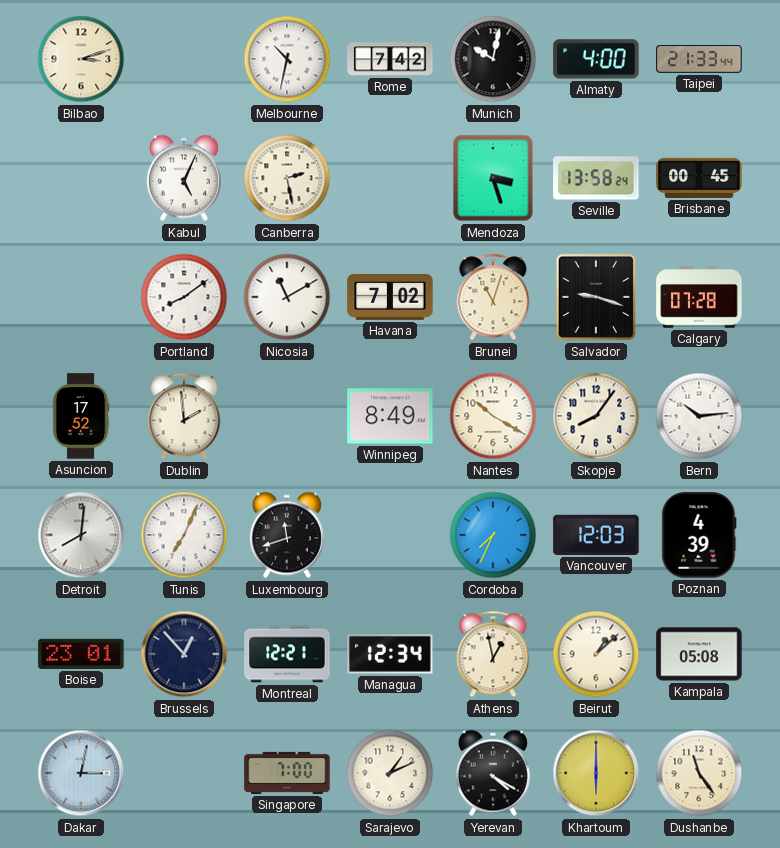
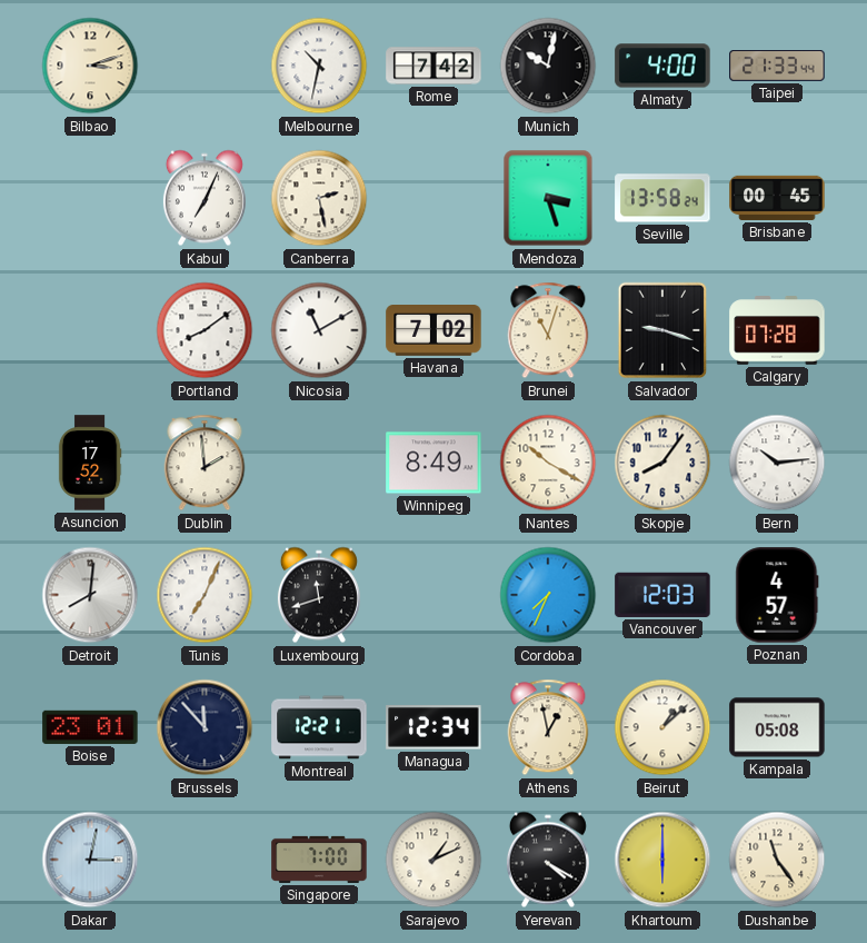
Kabul: 5:04 -> 7:04
Poznan: 4:39 -> 4:57
Brussels: 12:53 -> 11:53
